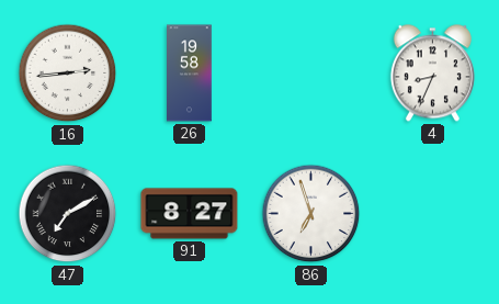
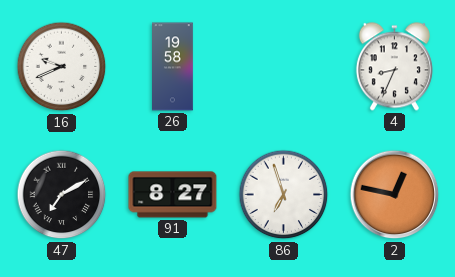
16: 2:44 -> 9:41
2: none -> 12:47
